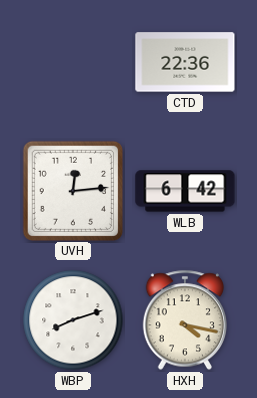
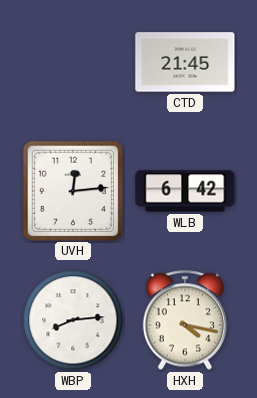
CTD: 22:36 -> 21:45
WBP: 8:12 -> 8:14
